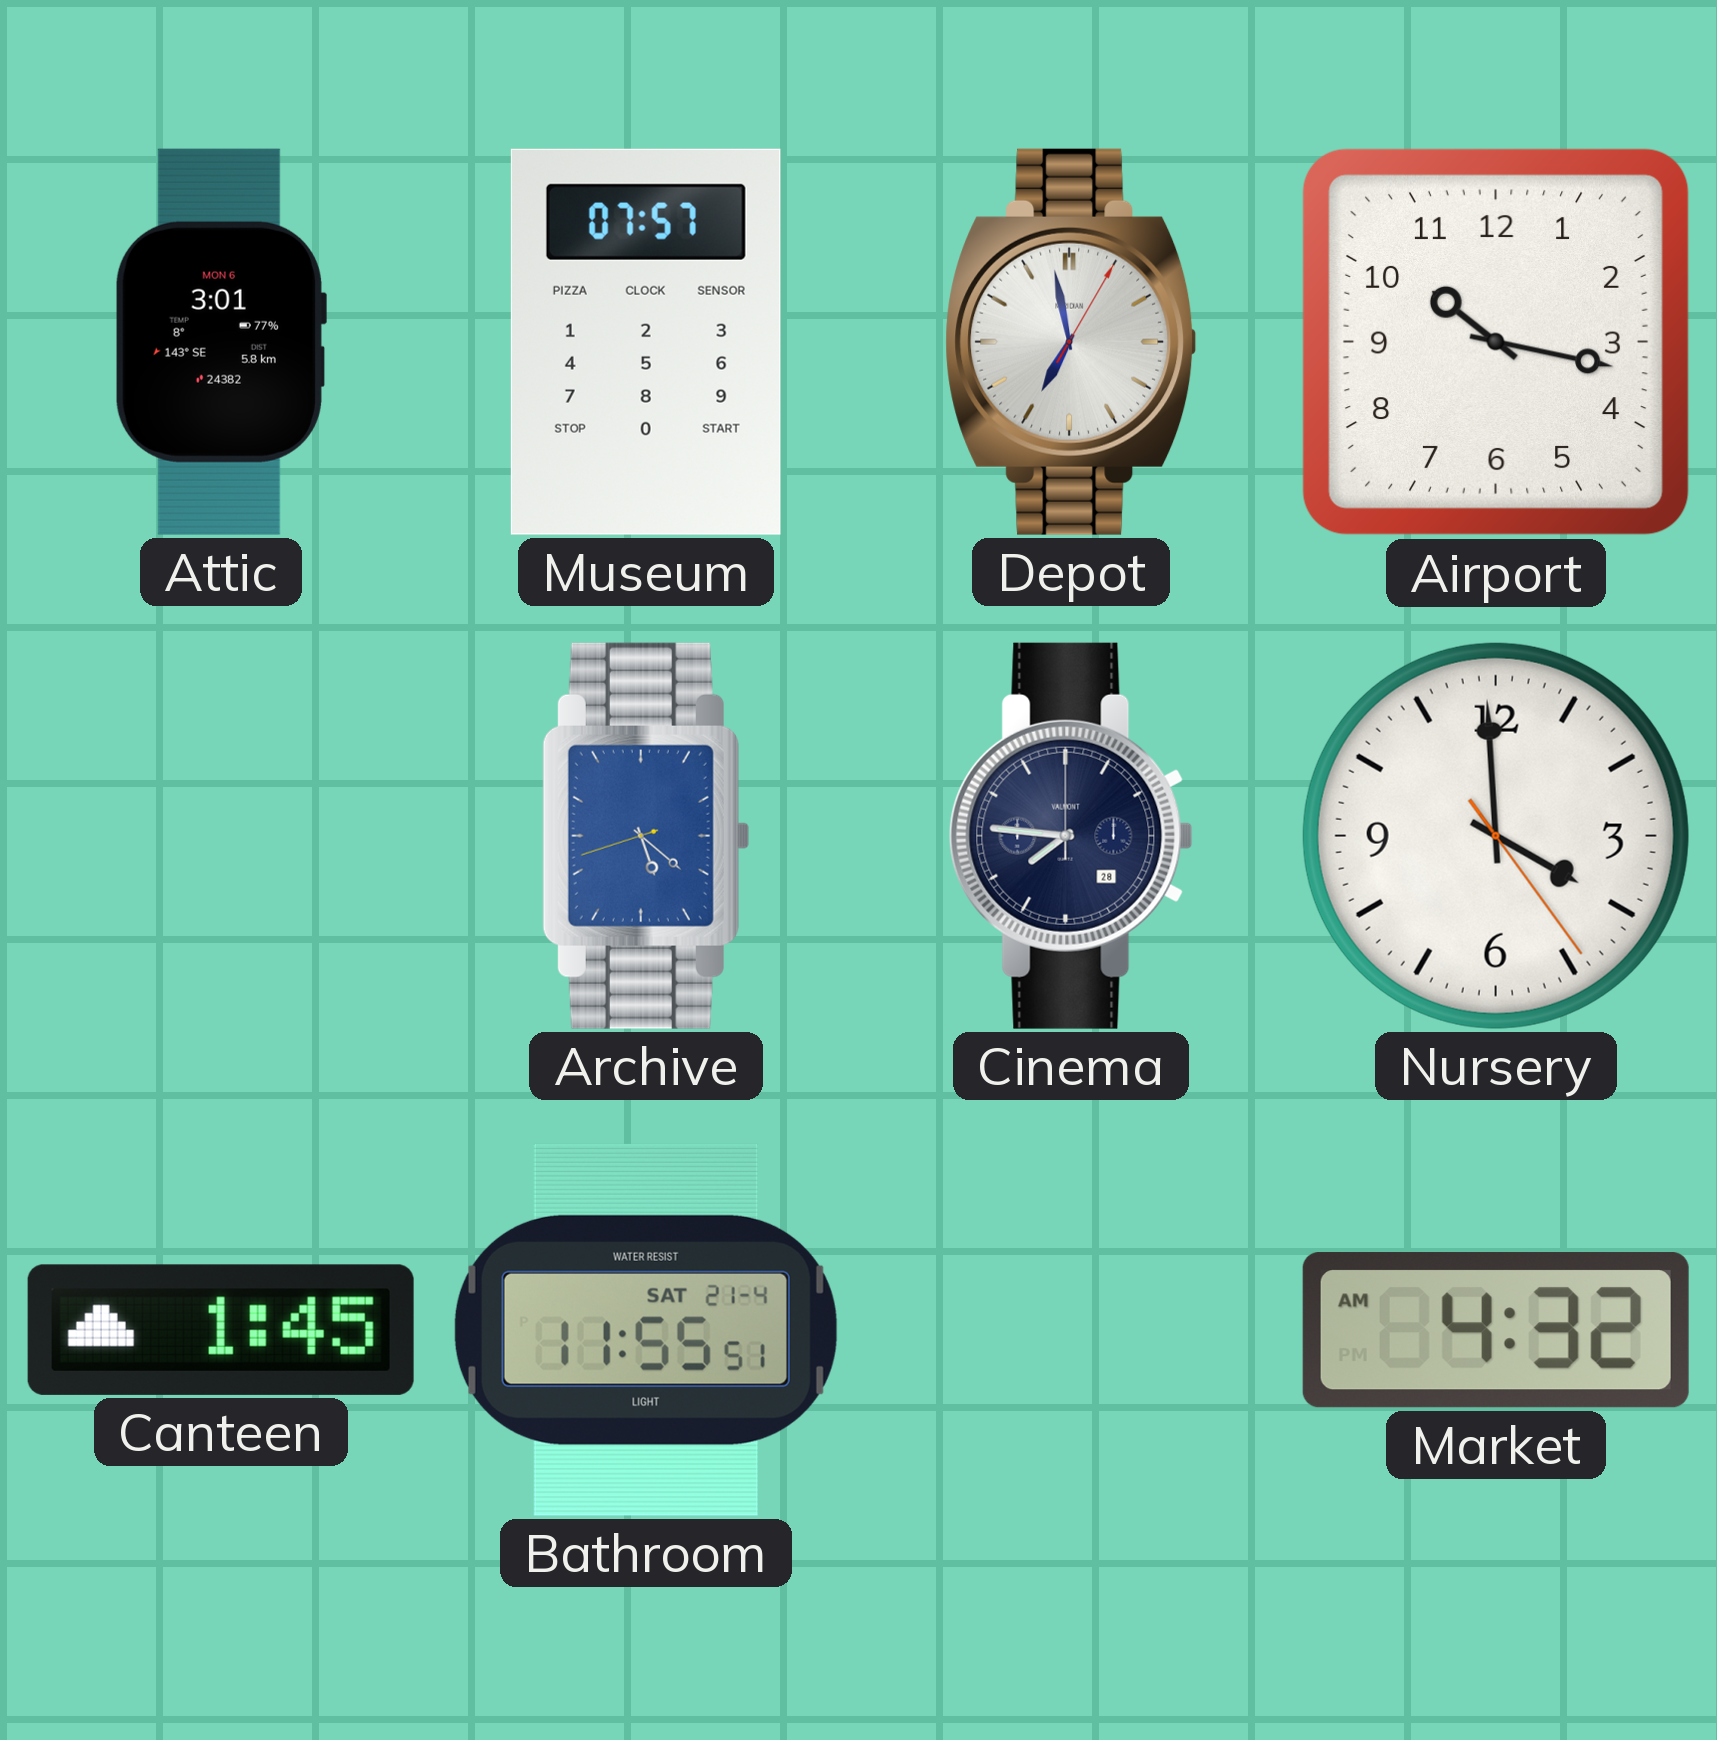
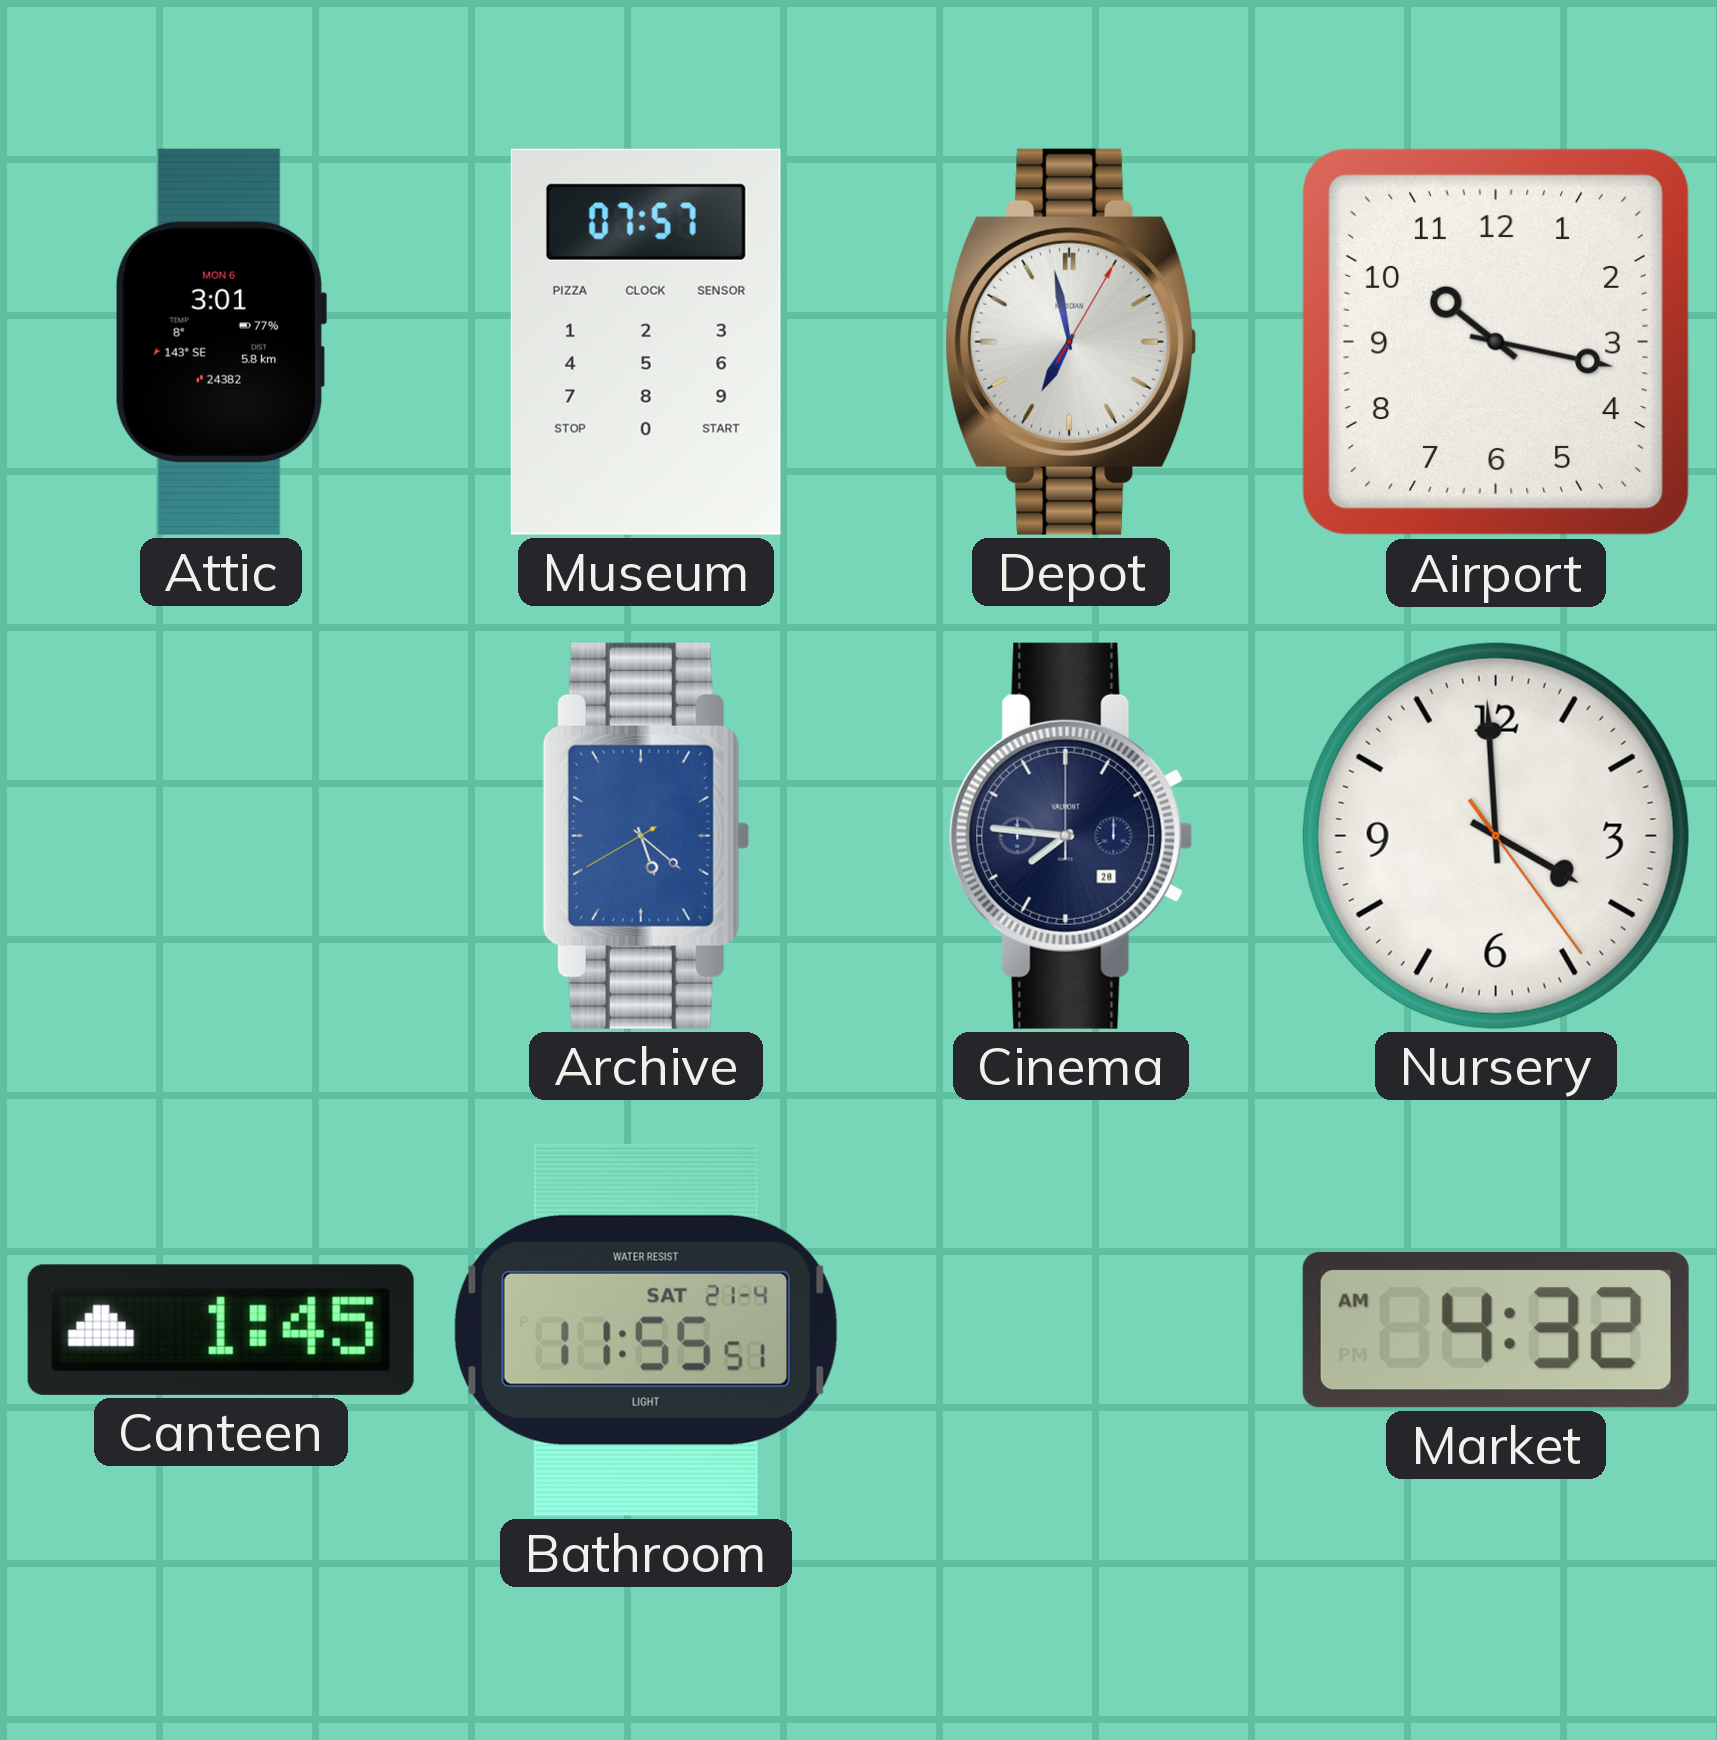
Archive: 5:21:42 -> 5:21:40
